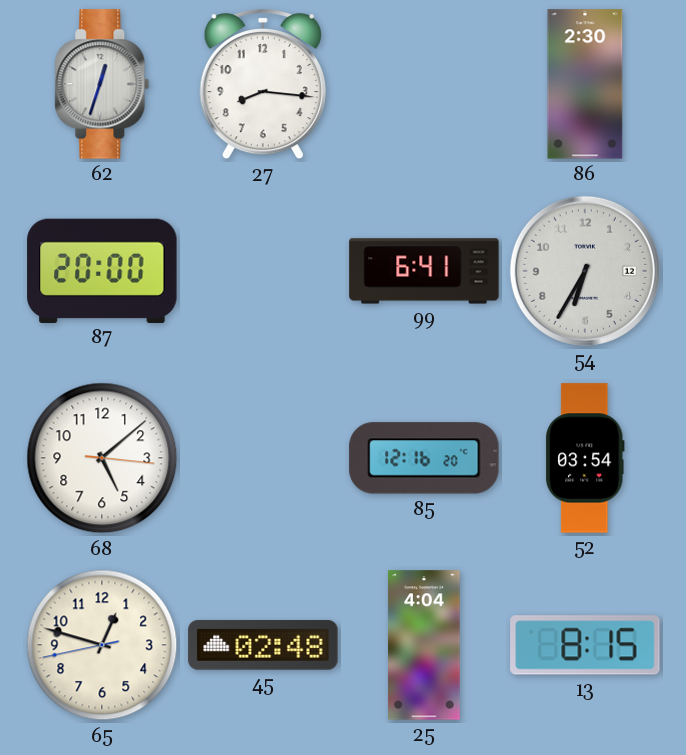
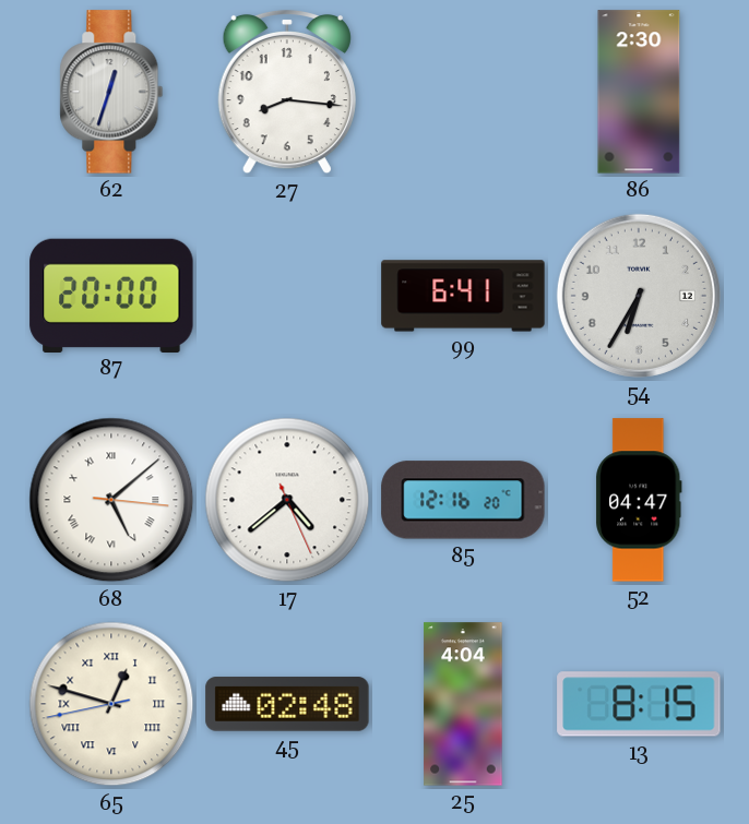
68 numerals: Arabic -> Roman
17: none -> 4:38
52: 03:54 -> 04:47
65 numerals: Arabic -> Roman
